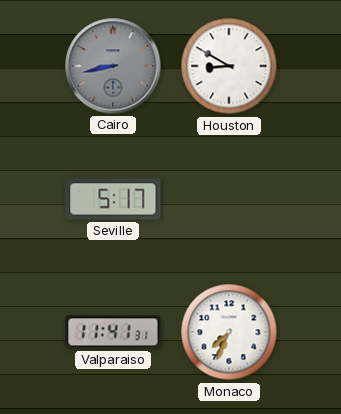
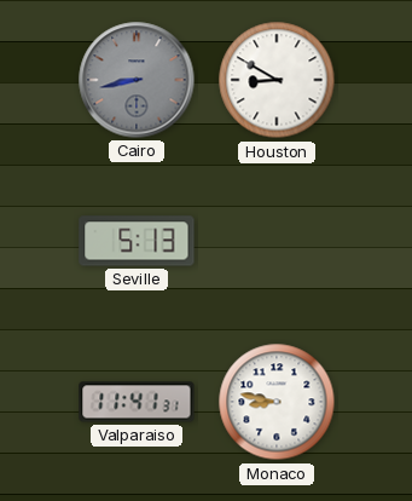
Seville: 5:17 -> 5:13
Monaco: 7:34 -> 8:47
